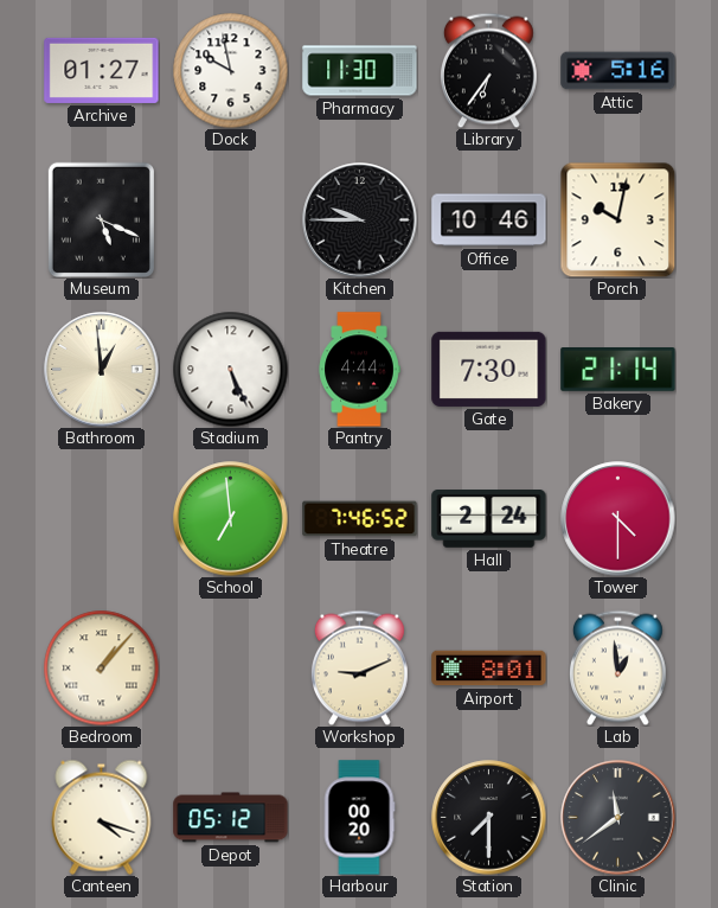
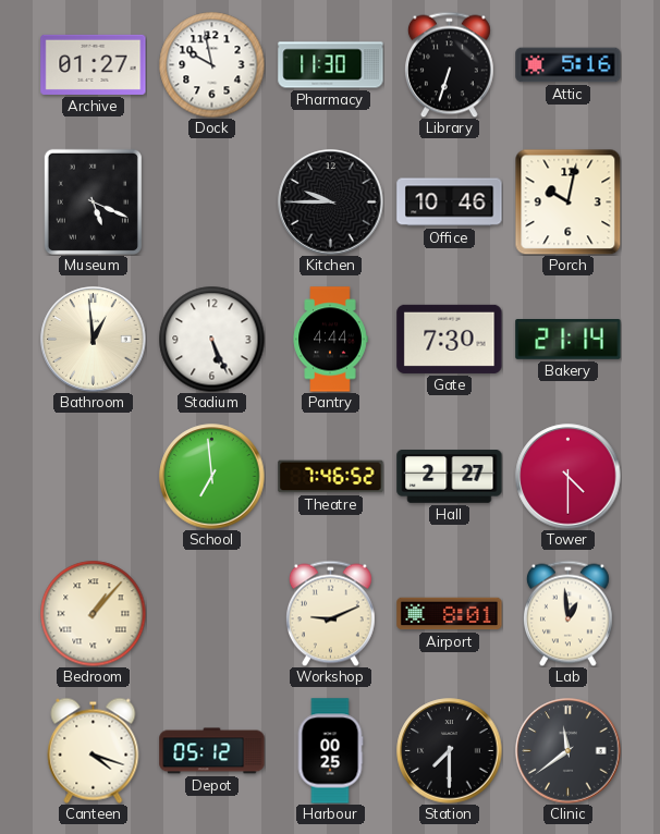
Library: 6:36 -> 6:33
Hall: 2:24 -> 2:27
Harbour: 00:20 -> 00:25
